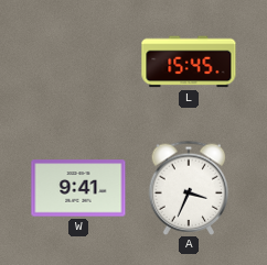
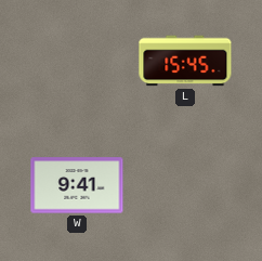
A: 3:34 -> none
